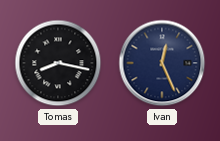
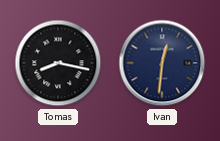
Ivan: 12:26 -> 12:31
